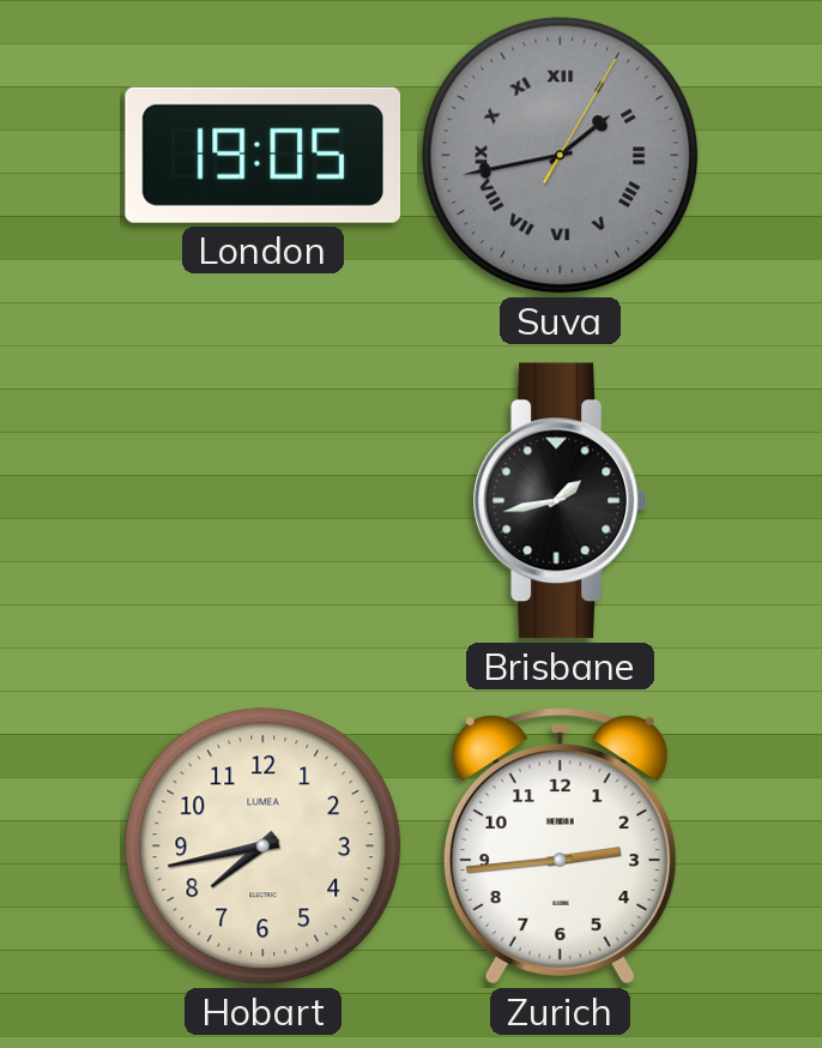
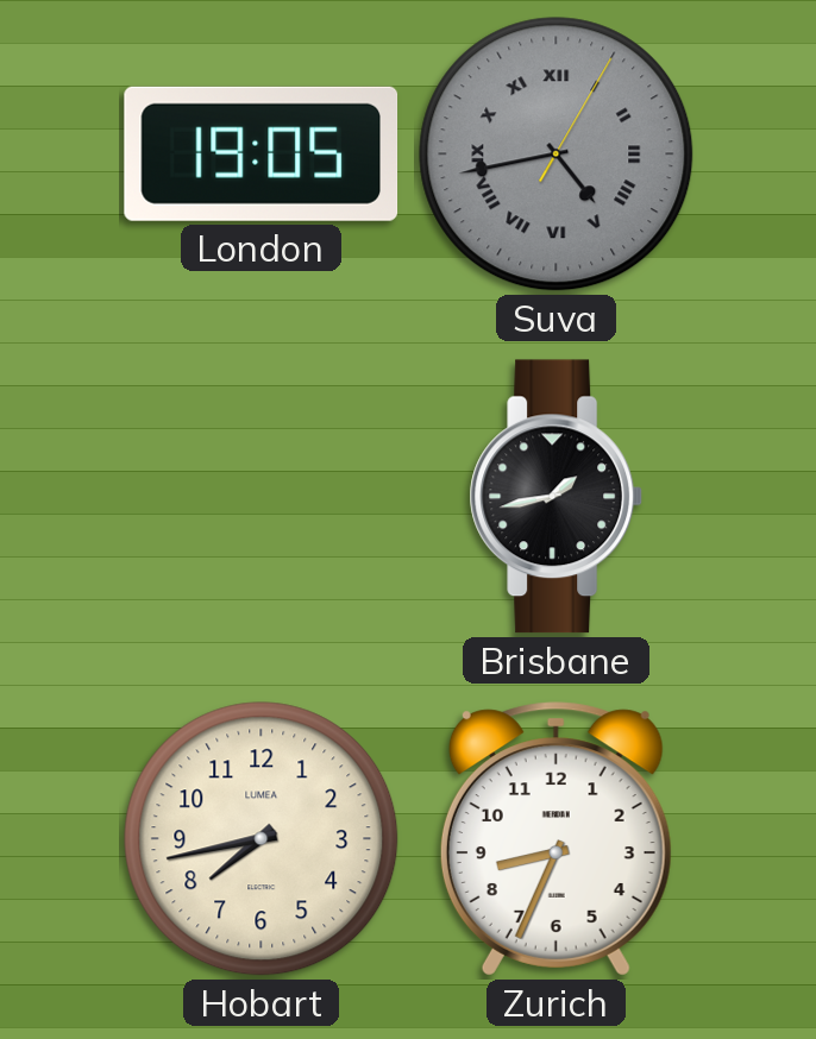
Suva: 1:43 -> 4:43
Zurich: 2:44 -> 8:34
